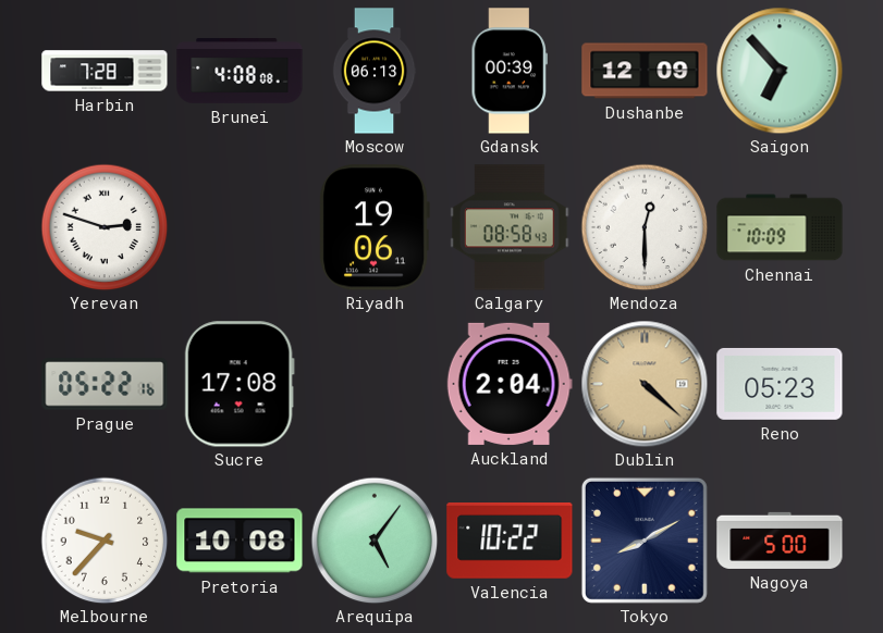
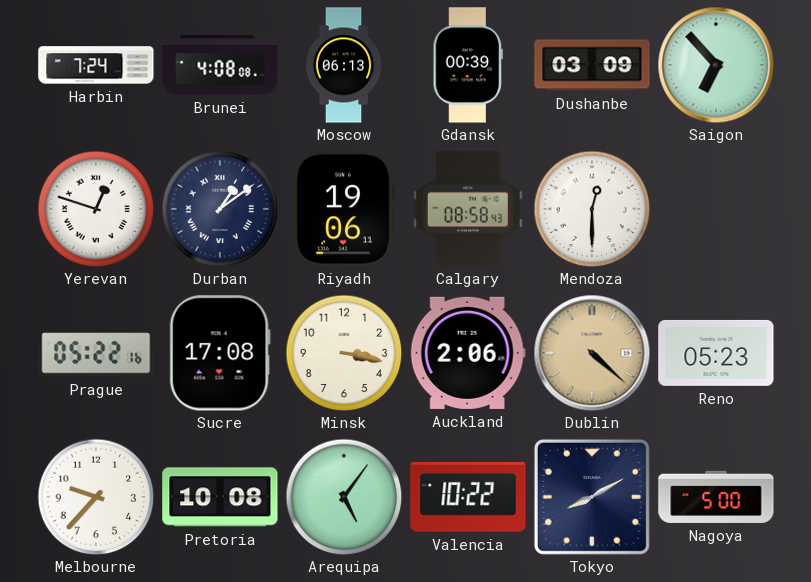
Harbin: 7:28 -> 7:24
Dushanbe: 12:09 -> 03:09
Yerevan: 2:48 -> 12:48
Durban: none -> 1:09
Chennai: 10:09 -> none
Minsk: none -> 3:17
Auckland: 2:04 -> 2:06
